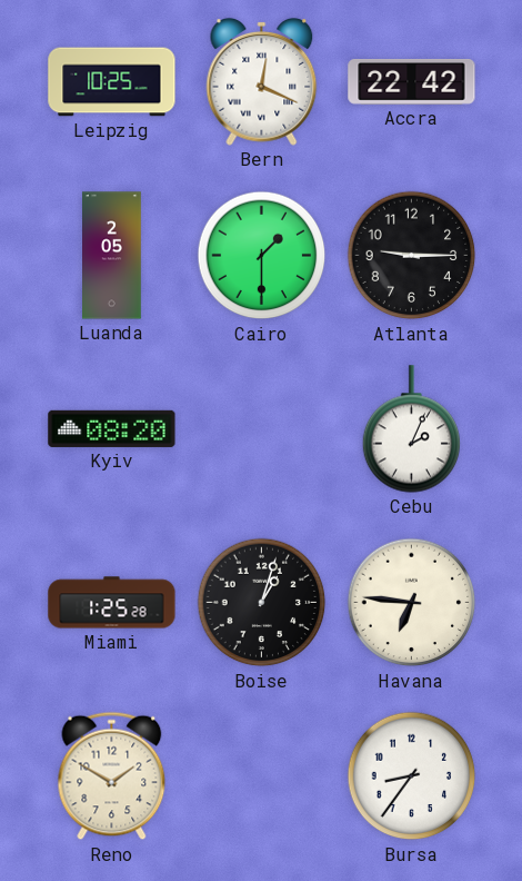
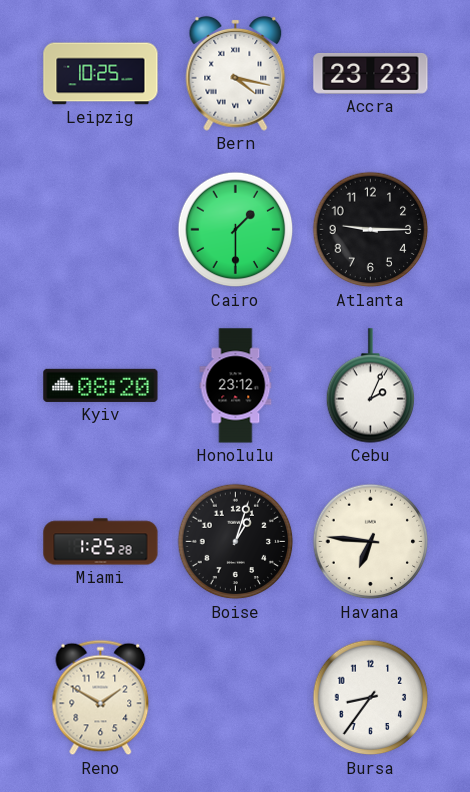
Bern: 12:19 -> 4:17
Accra: 22:42 -> 23:23
Luanda: 2:05 -> none
Honolulu: none -> 23:12
